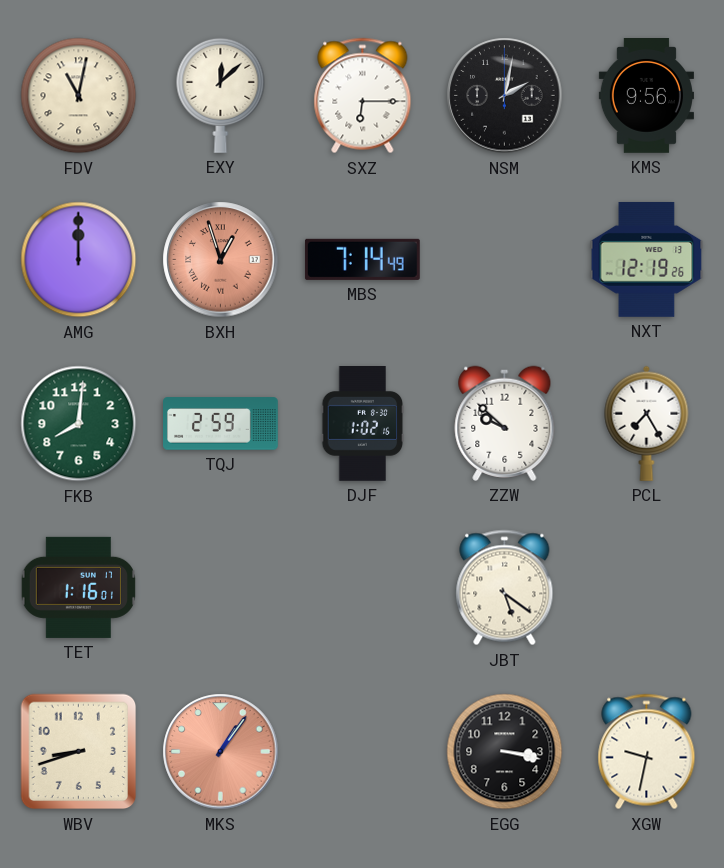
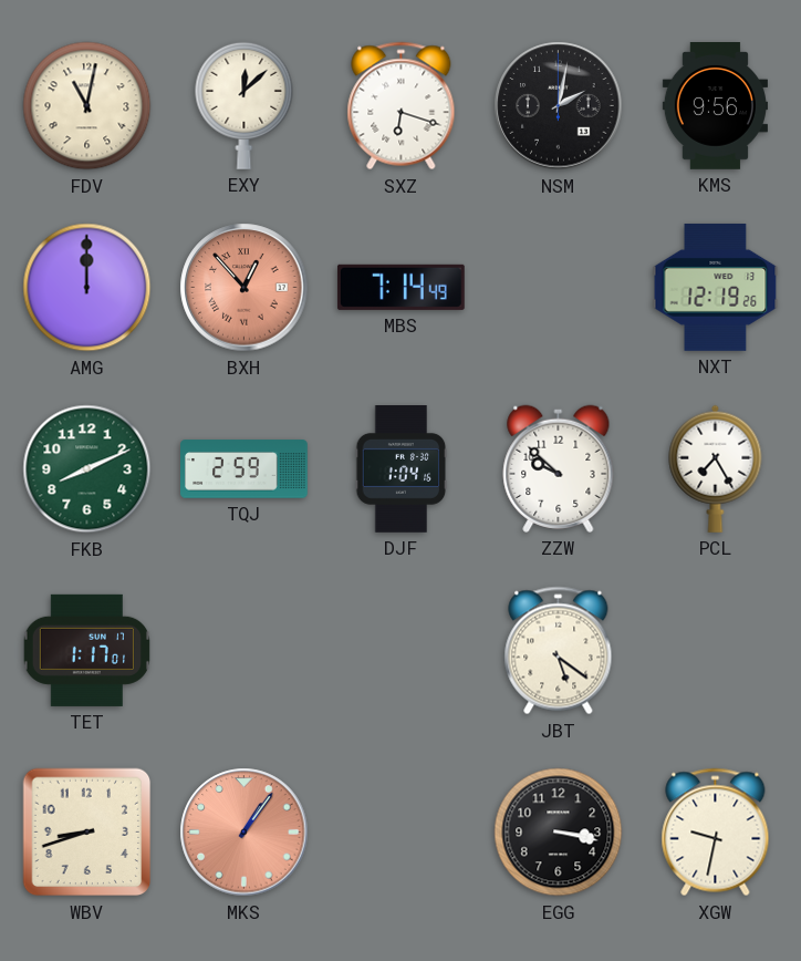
SXZ: 6:15 -> 6:18
BXH: 12:57 -> 12:53
FKB: 8:01 -> 8:11
DJF: 1:02 -> 1:04
TET: 1:16 -> 1:17
